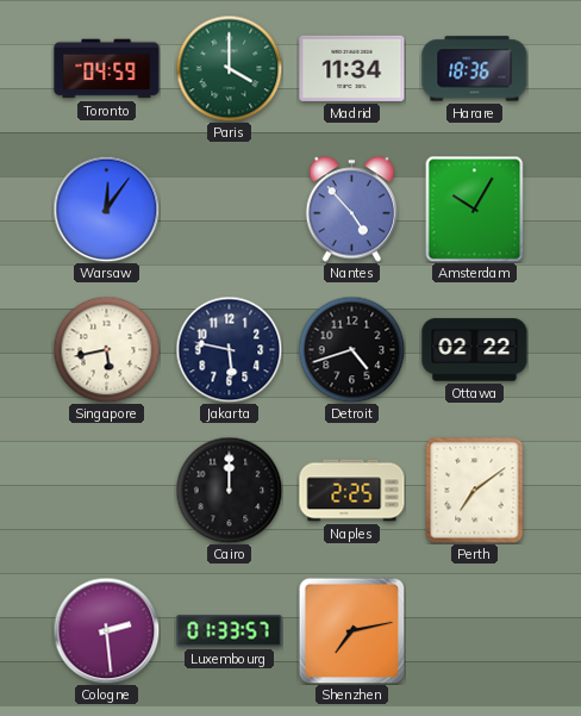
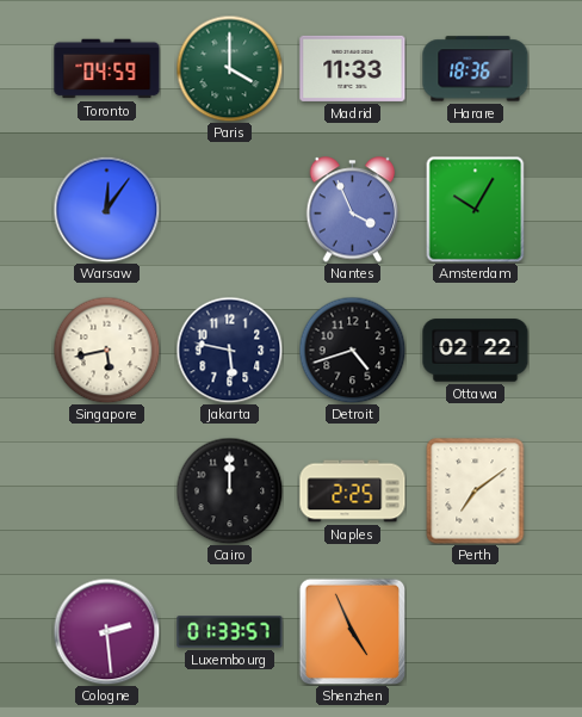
Madrid: 11:34 -> 11:33
Nantes: 4:53 -> 3:56
Shenzhen: 7:13 -> 4:56
